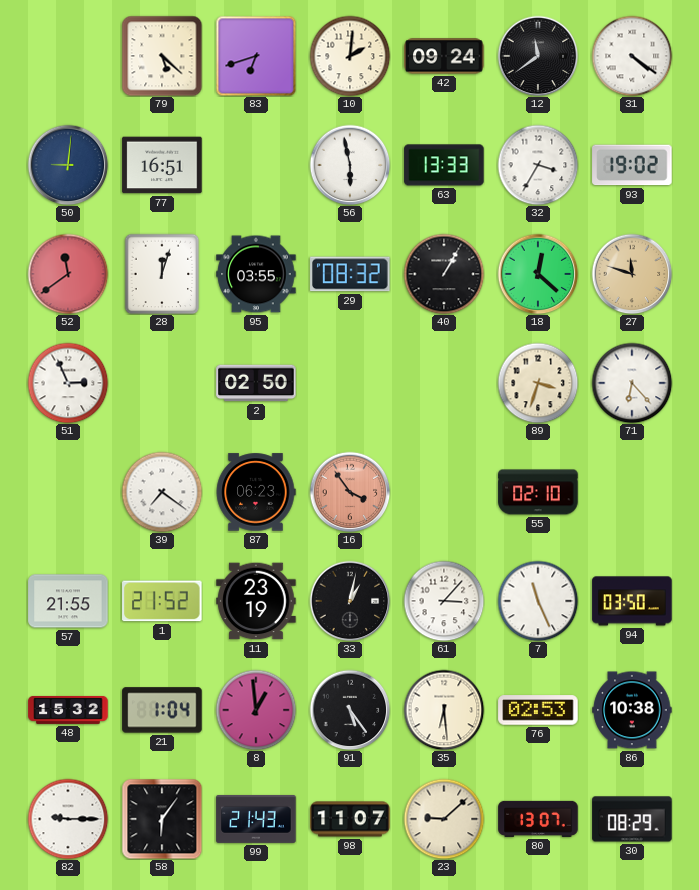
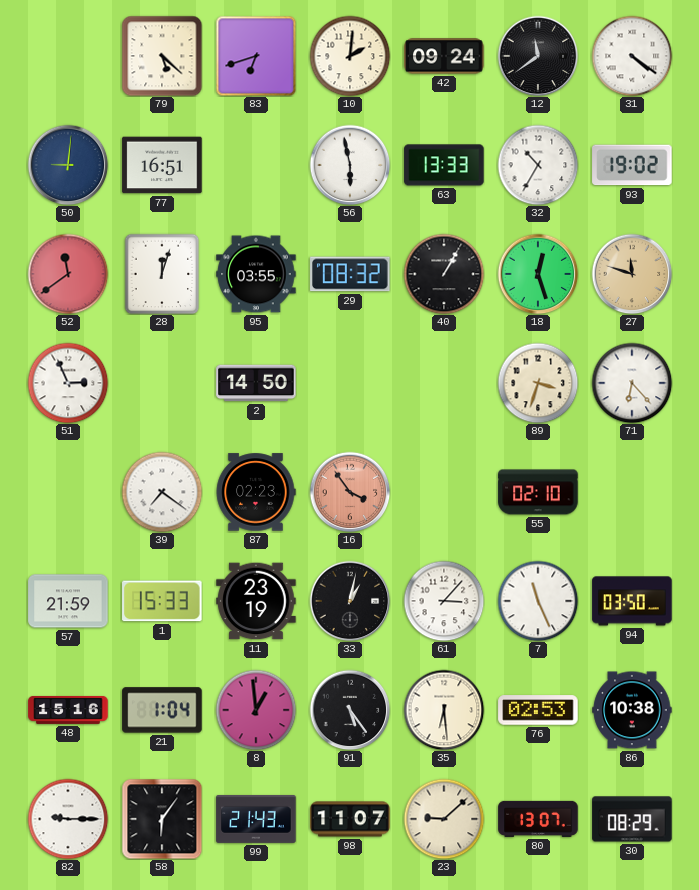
32: 3:35 -> 10:35
18: 12:22 -> 12:27
2: 02:50 -> 14:50
87: 06:23 -> 02:23
57: 21:55 -> 21:59
1: 21:52 -> 15:33
48: 15:32 -> 15:16
